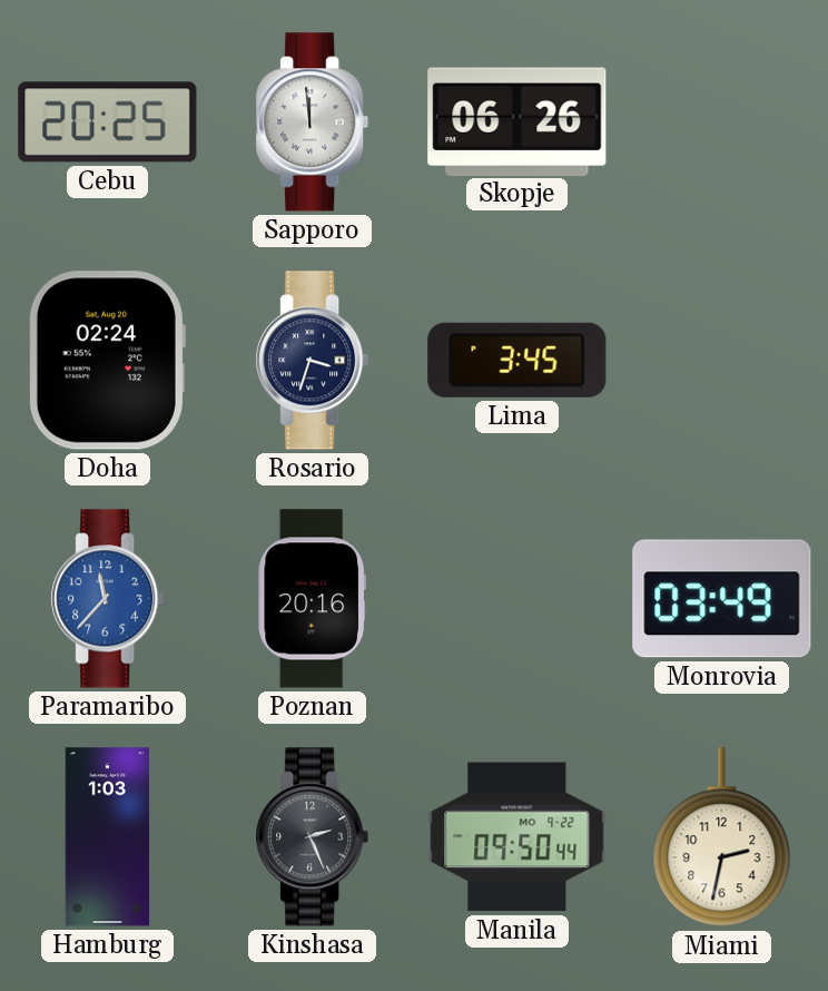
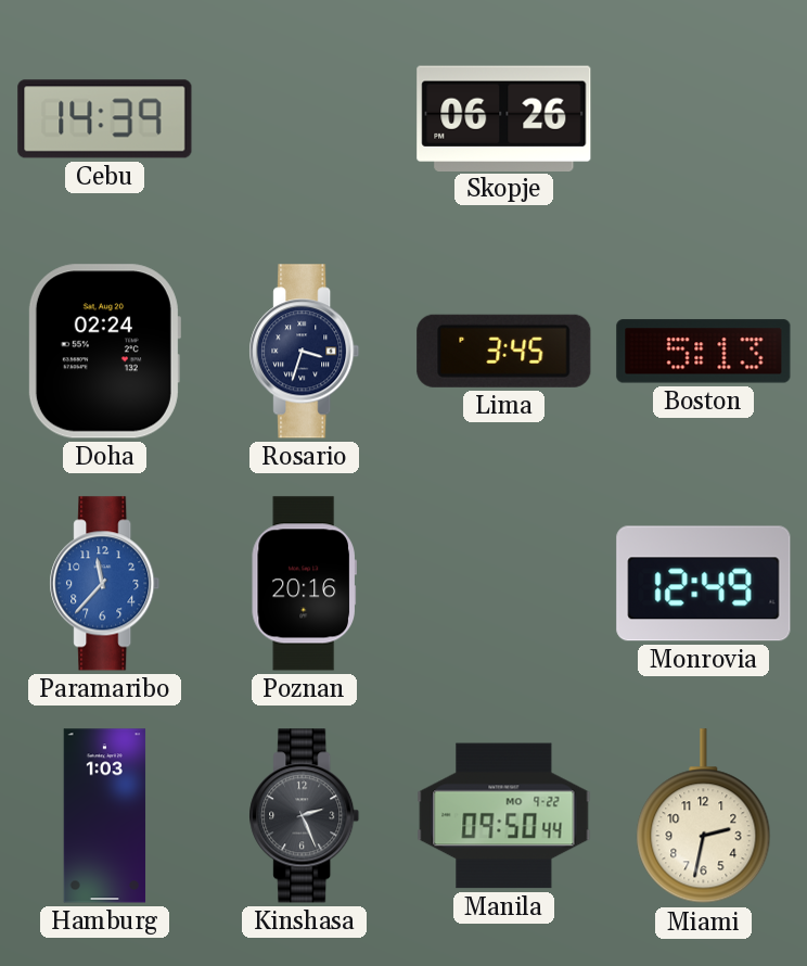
Cebu: 20:25 -> 14:39
Sapporo: 11:59 -> none
Boston: none -> 5:13
Monrovia: 03:49 -> 12:49
